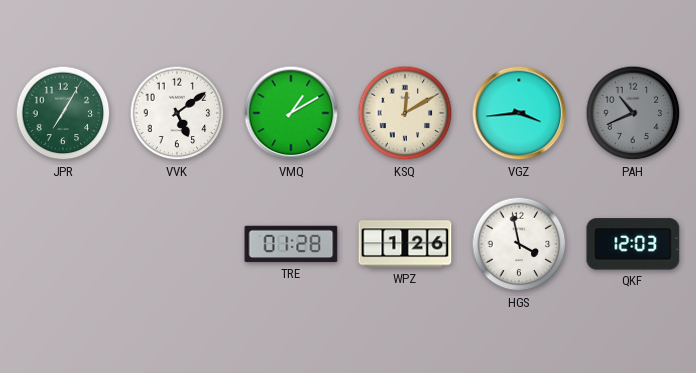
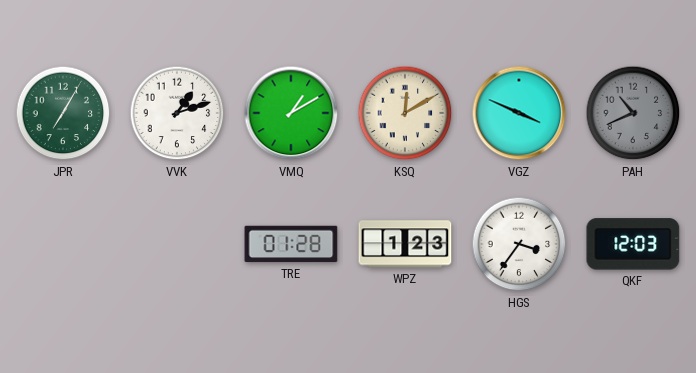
VVK: 5:09 -> 1:12
VGZ: 3:44 -> 3:49
WPZ: 1:26 -> 1:23
HGS: 3:58 -> 3:36
